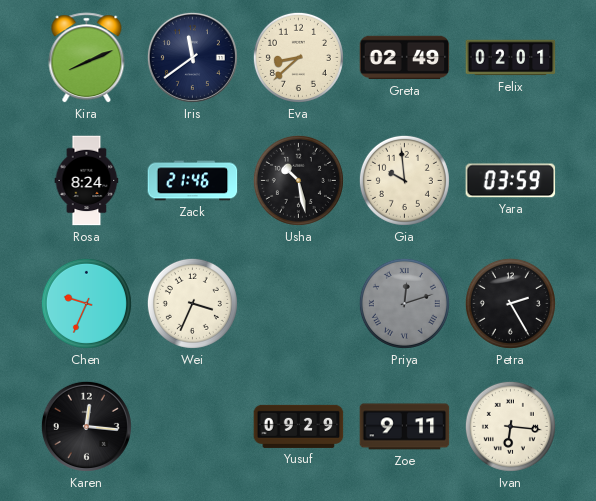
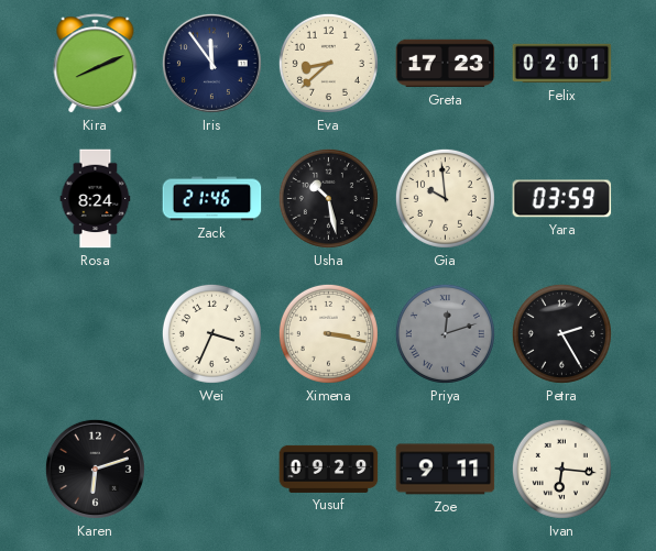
Iris: 11:39 -> 11:54
Greta: 02:49 -> 17:23
Chen: 9:34 -> none
Ximena: none -> 3:17
Karen: 12:16 -> 6:12
